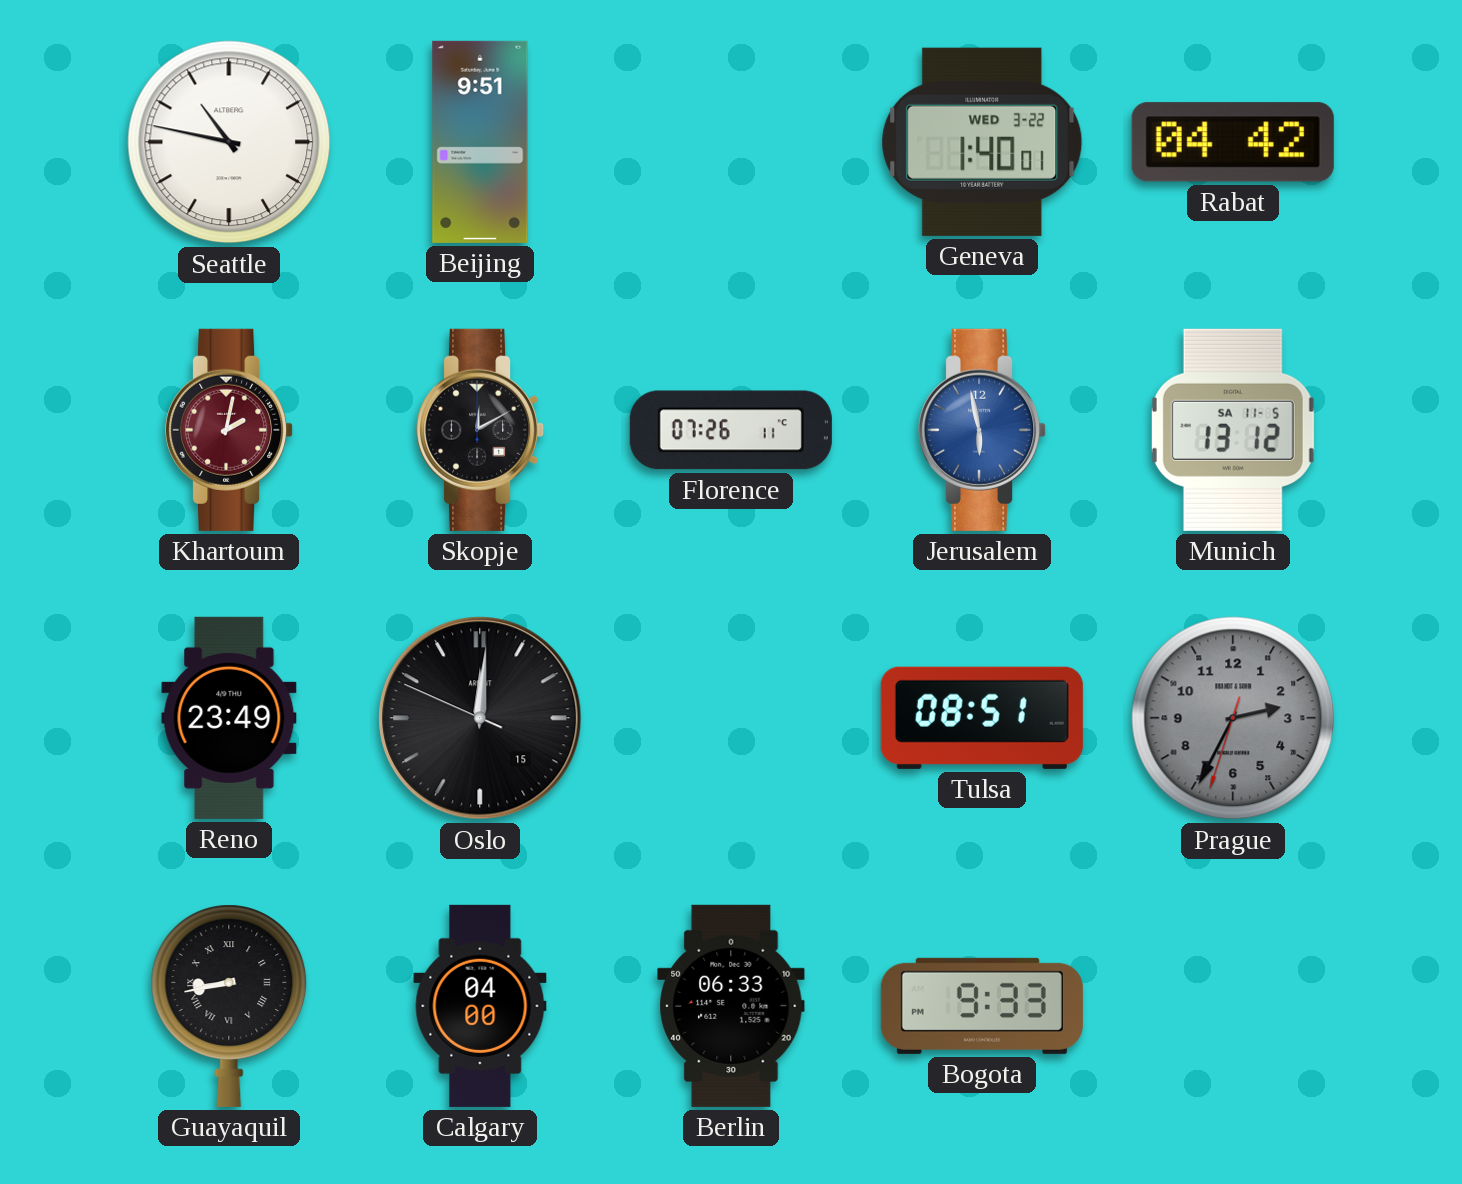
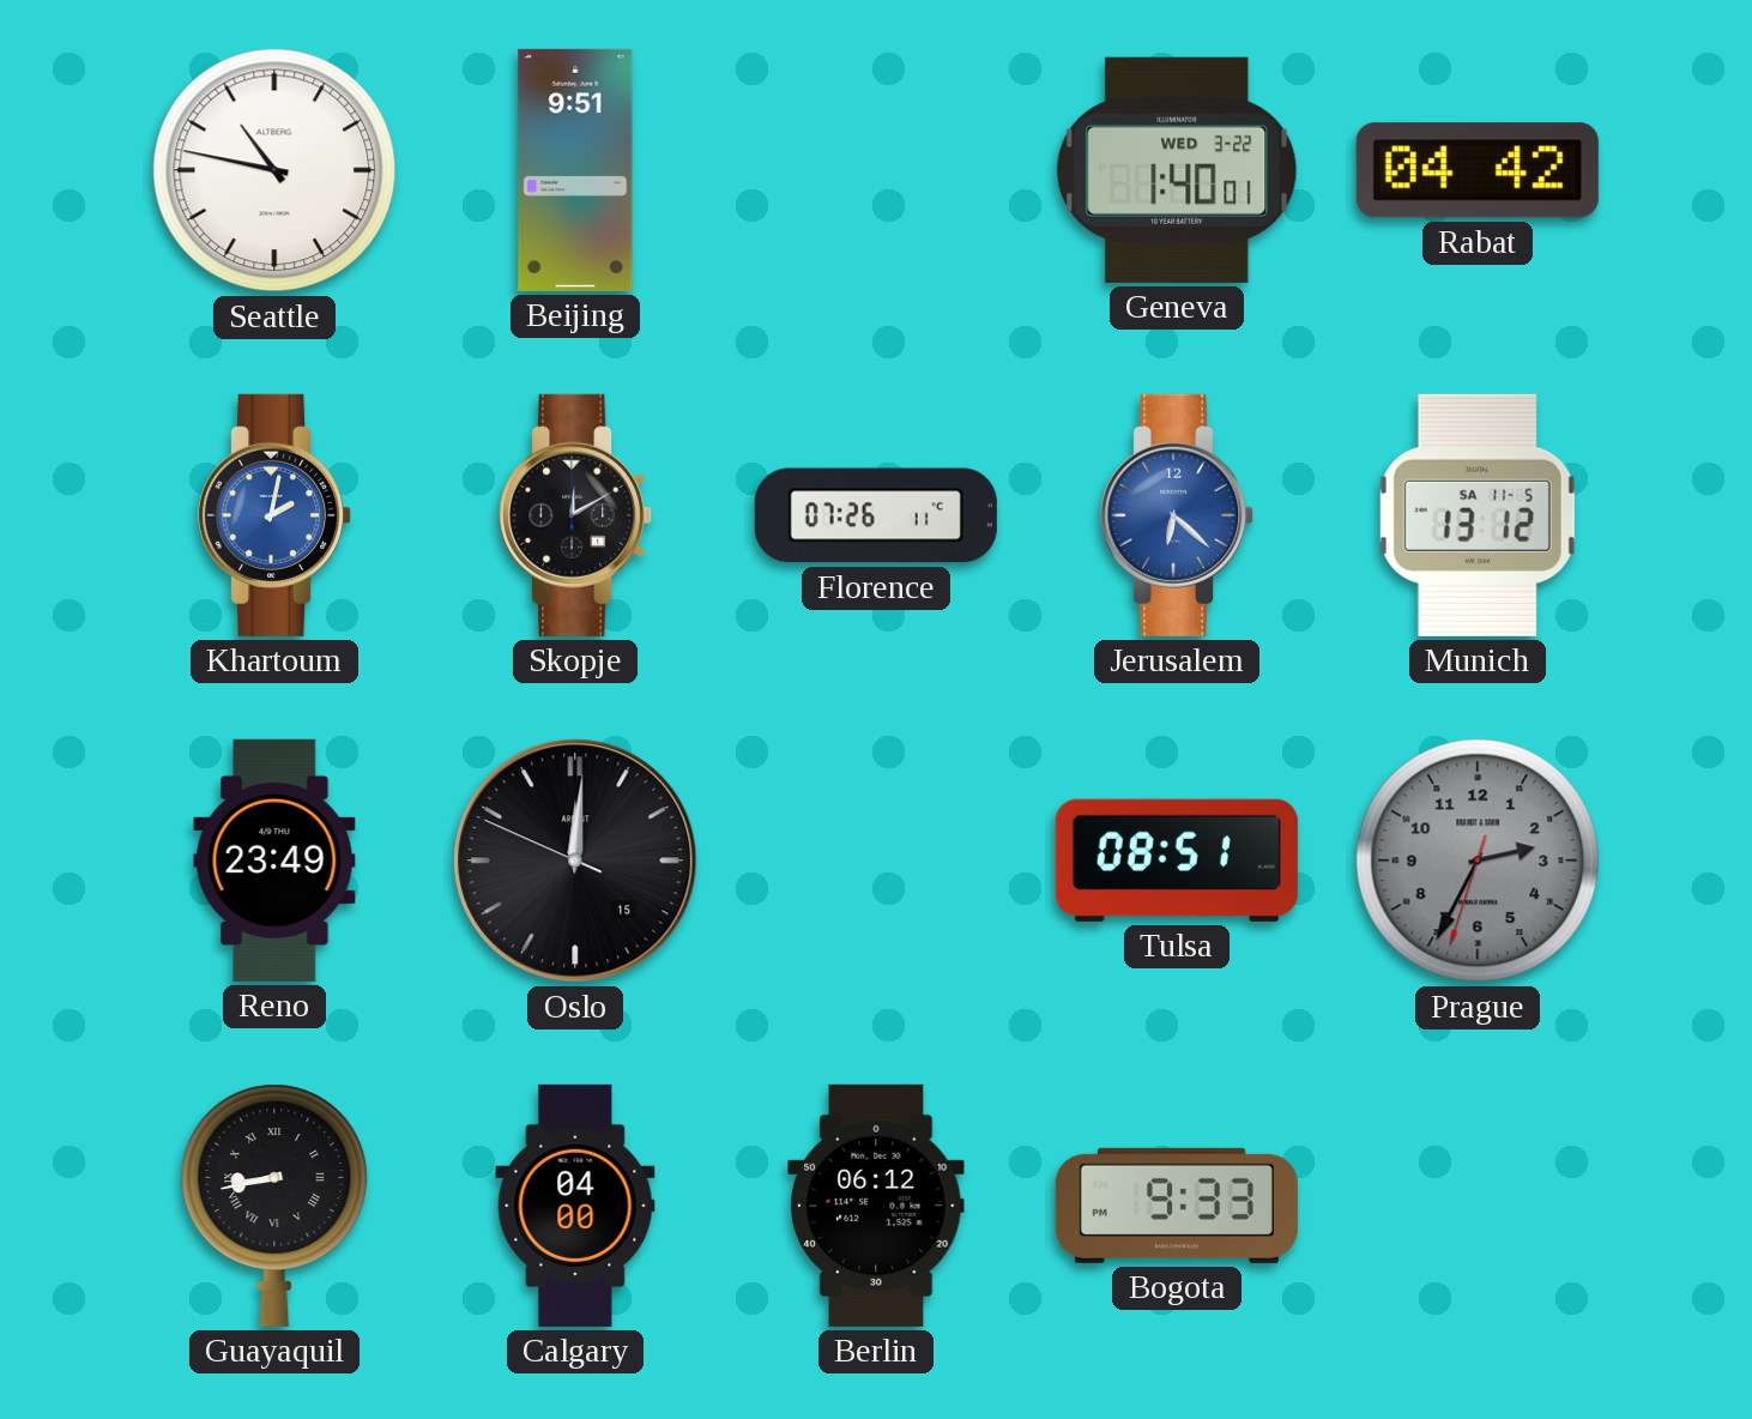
Khartoum dial: burgundy -> blue
Jerusalem: 5:58 -> 6:22
Berlin: 06:33 -> 06:12
